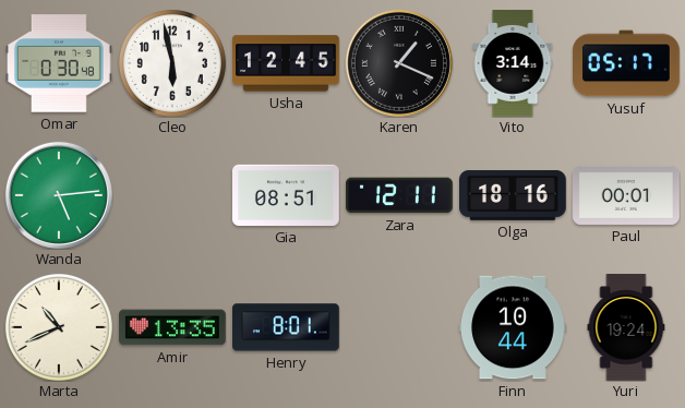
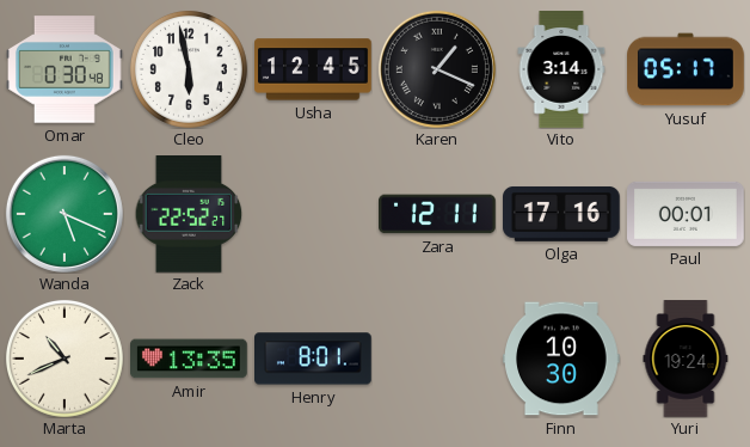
Wanda: 5:14 -> 5:19
Zack: none -> 22:52
Gia: 08:51 -> none
Olga: 18:16 -> 17:16
Finn: 10:44 -> 10:30
